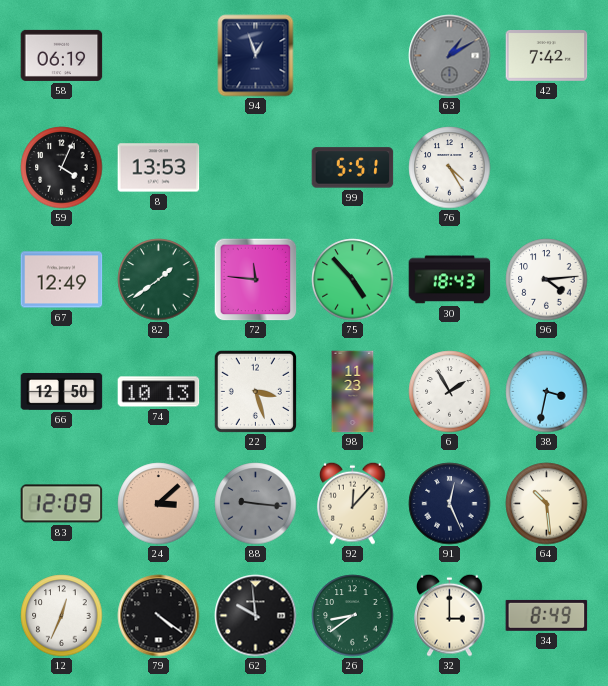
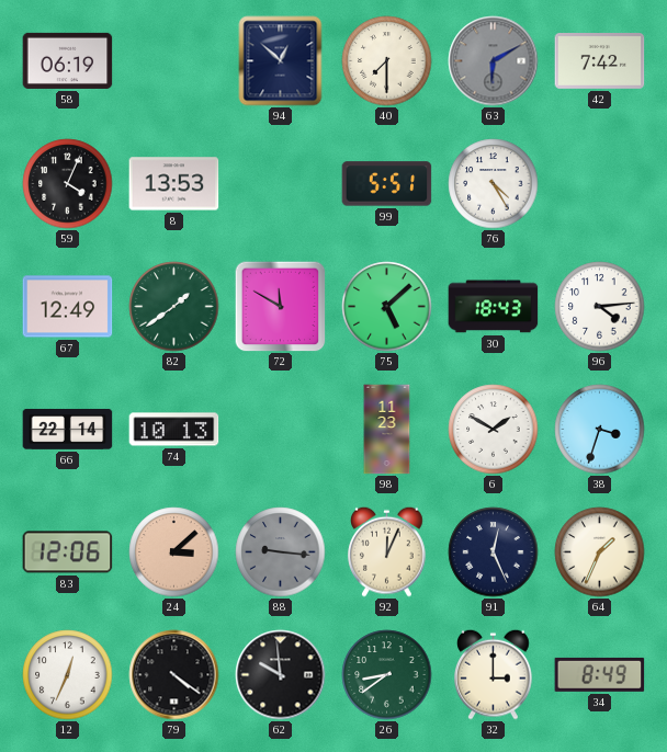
94: 12:57 -> 12:52
40: none -> 7:30
63: 1:10 -> 6:10
72: 11:46 -> 11:50
75: 4:53 -> 5:08
66: 12:50 -> 22:14
22: 3:27 -> none
6: 1:55 -> 1:50
38: 3:32 -> 3:33
83: 12:09 -> 12:06
92: 12:07 -> 12:04
64: 10:29 -> 1:34
